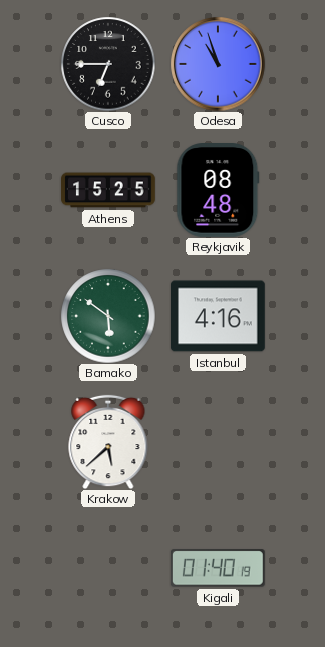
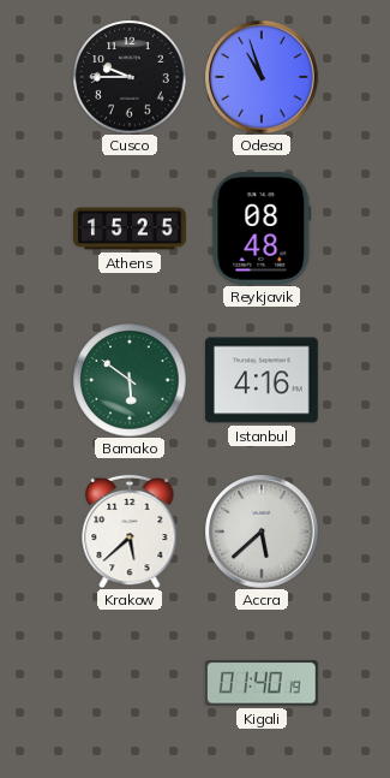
Cusco: 6:45 -> 9:45
Accra: none -> 5:38
